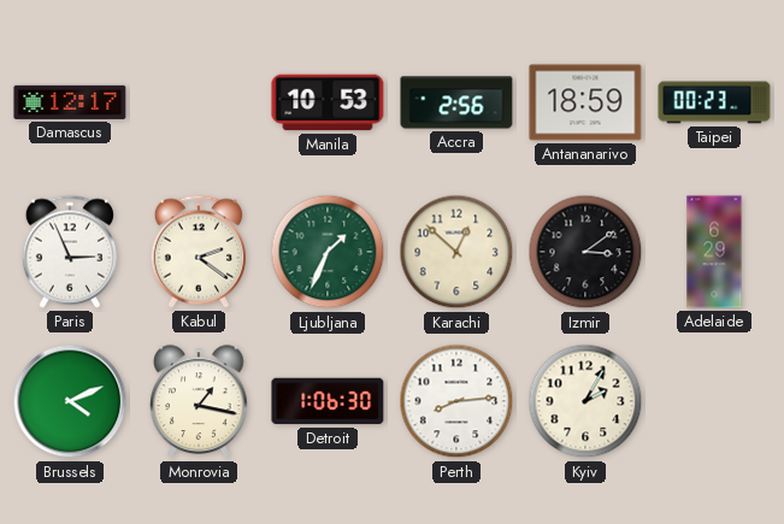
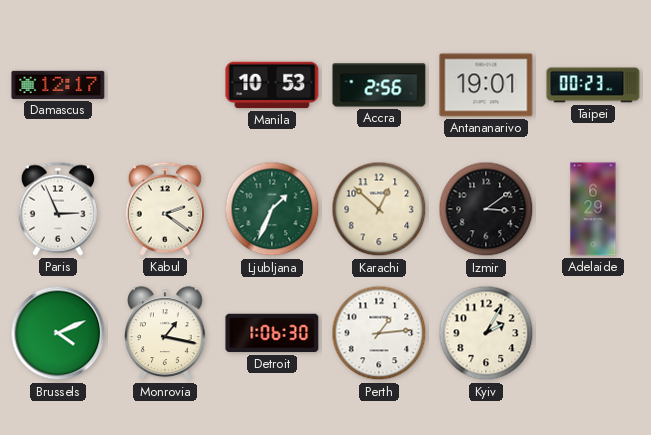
Antananarivo: 18:59 -> 19:01
Perth: 8:14 -> 1:14
